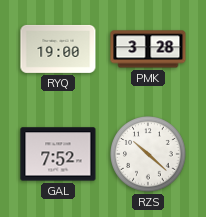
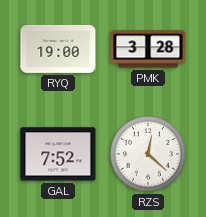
RZS: 10:22 -> 12:22
